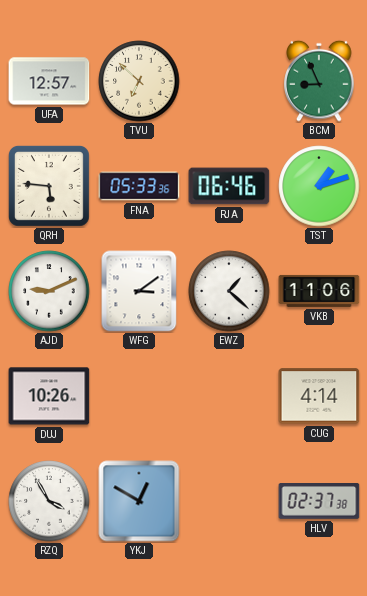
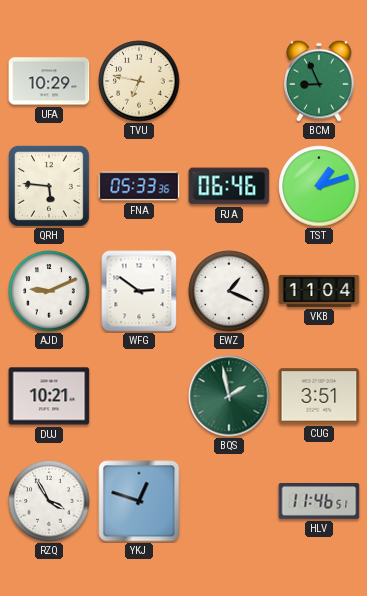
UFA: 12:57 -> 10:29
TVU: 6:52 -> 6:47
WFG: 3:09 -> 2:51
EWZ: 1:22 -> 1:19
VKB: 11:06 -> 11:04
DUJ: 10:26 -> 10:21
BQS: none -> 1:58
CUG: 4:14 -> 3:51
YKJ: 12:50 -> 12:48
HLV: 02:37 -> 11:46
